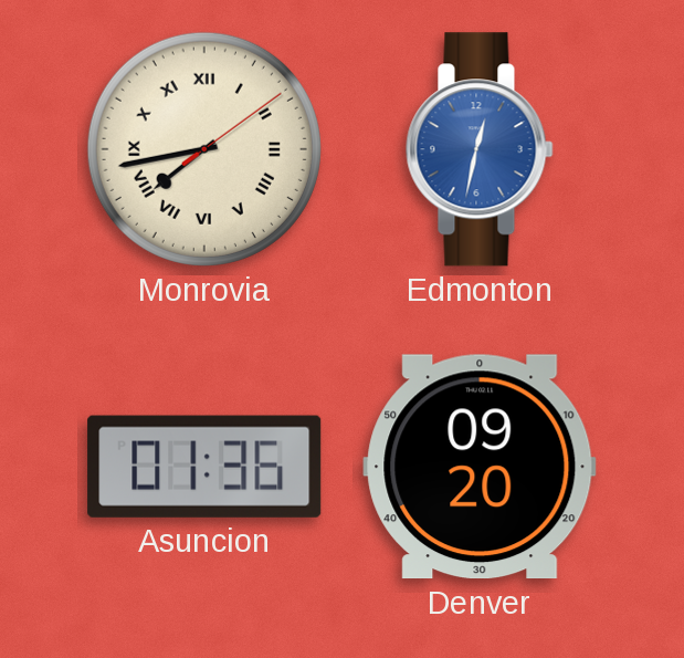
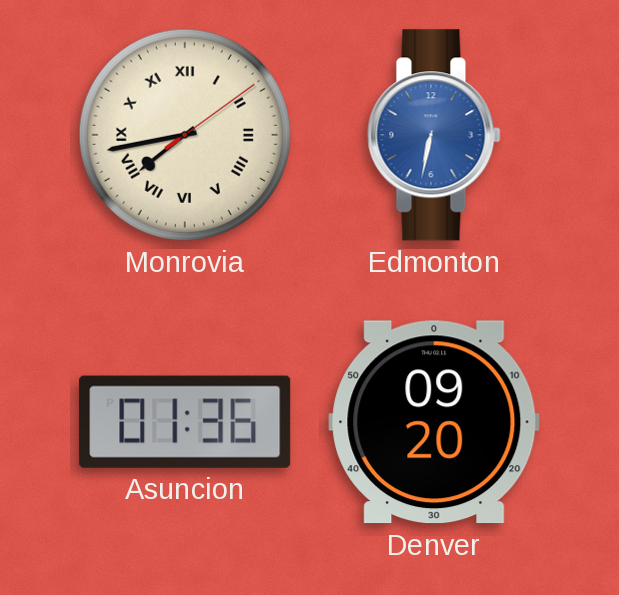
Edmonton: 12:32 -> 6:32
